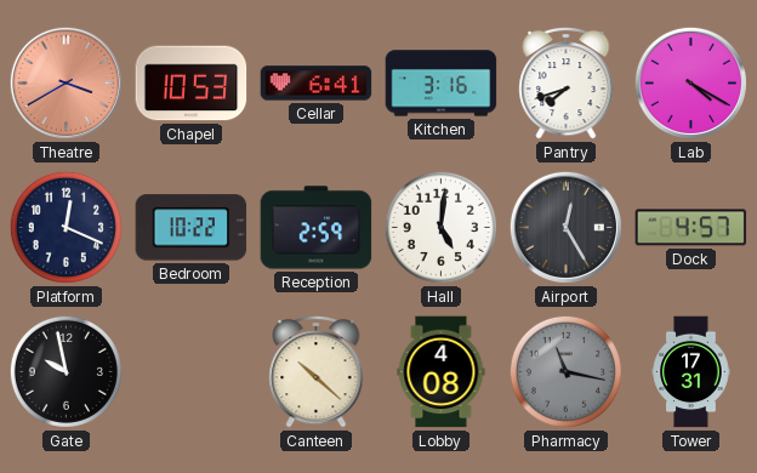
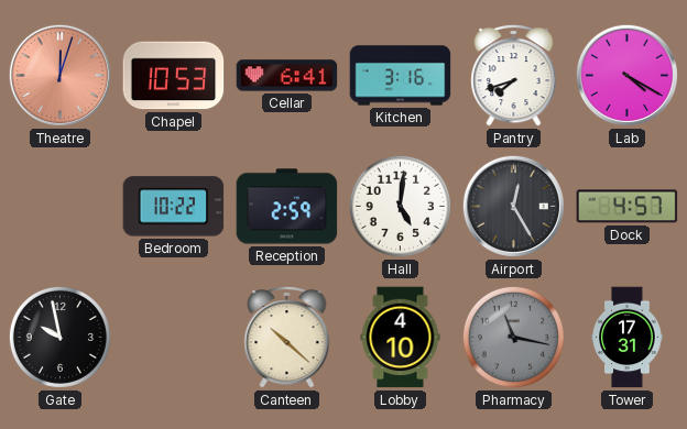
Theatre: 3:40 -> 12:03
Platform: 12:19 -> none
Lobby: 4:08 -> 4:10
